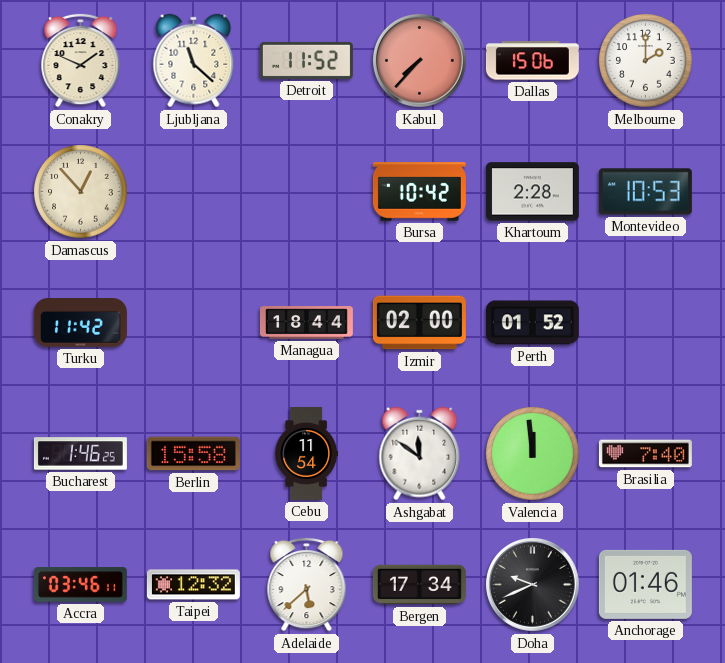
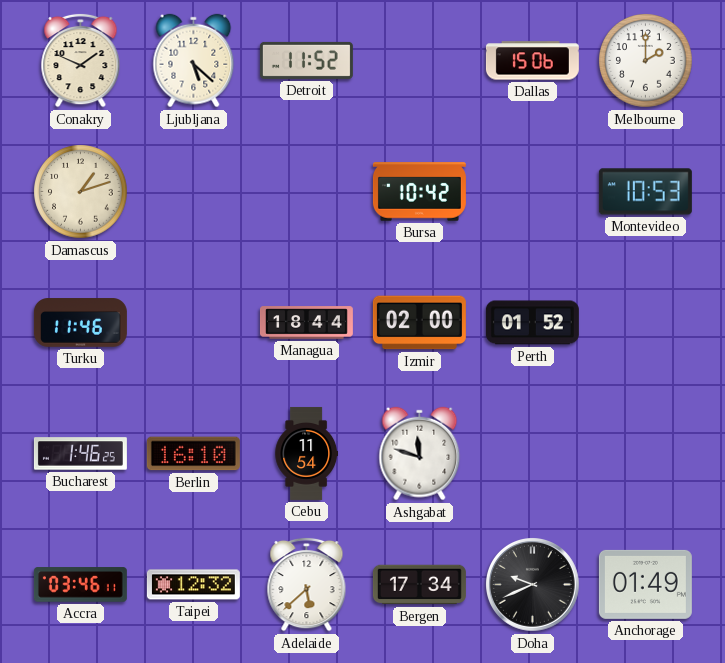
Ljubljana: 11:22 -> 5:22
Kabul: 7:37 -> none
Damascus: 12:53 -> 1:12
Khartoum: 2:28 -> none
Turku: 11:42 -> 11:46
Berlin: 15:58 -> 16:10
Ashgabat: 11:51 -> 11:48
Valencia: 11:59 -> none
Brasilia: 7:40 -> none
Anchorage: 01:46 -> 01:49
